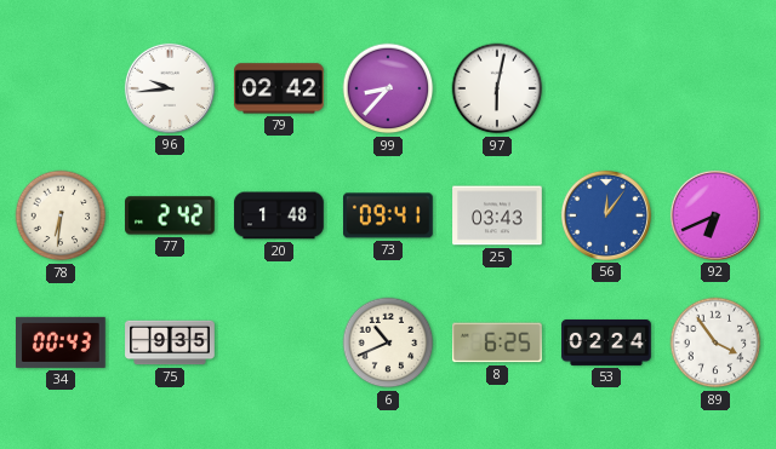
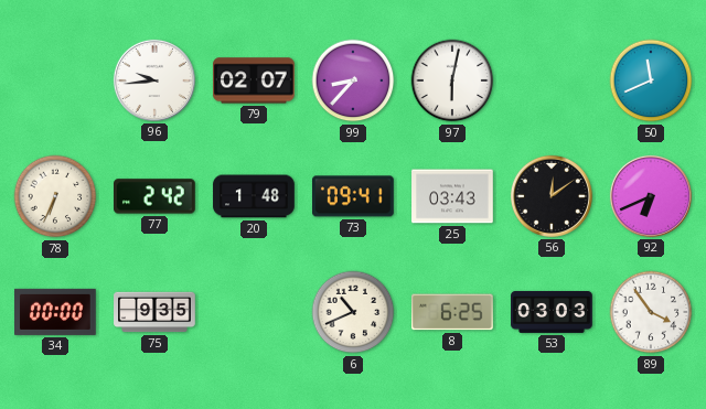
79: 02:42 -> 02:07
50: none -> 11:41
78: 6:31 -> 6:34
56: 12:06 -> 12:09
56 dial: blue -> black
34: 00:43 -> 00:00
53: 02:24 -> 03:03
